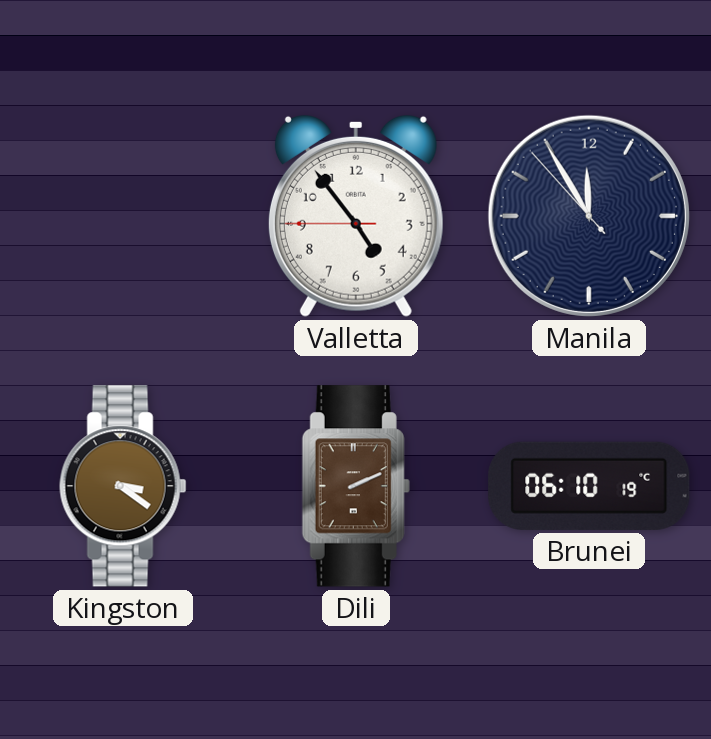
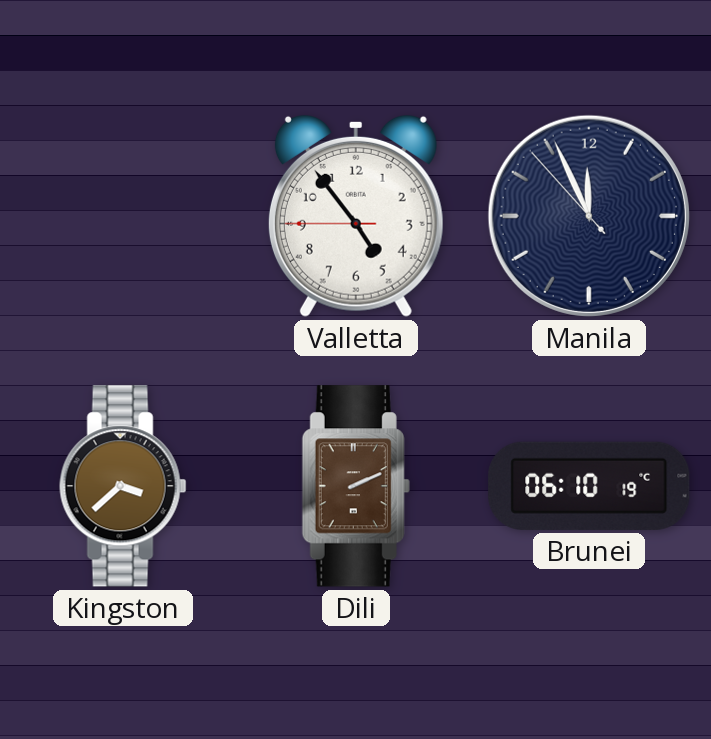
Manila: 11:54 -> 11:55
Kingston: 3:21 -> 3:38
